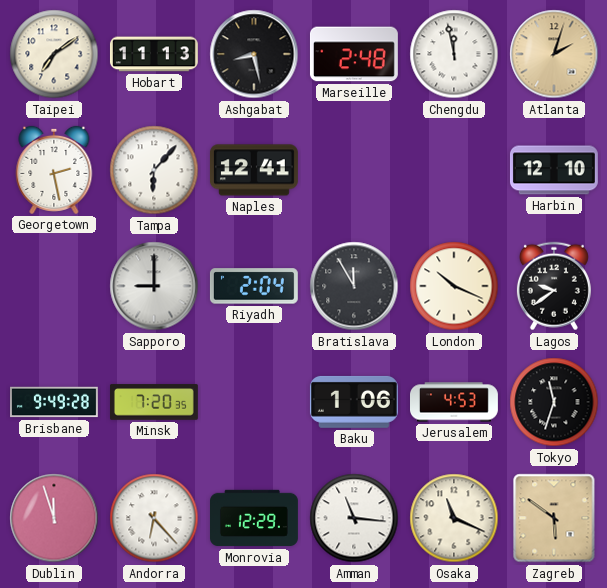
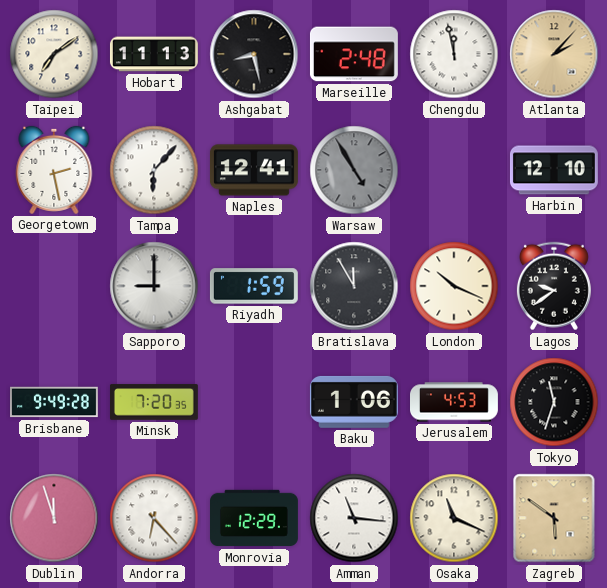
Atlanta: 2:03 -> 2:07
Warsaw: none -> 4:55
Riyadh: 2:04 -> 1:59
